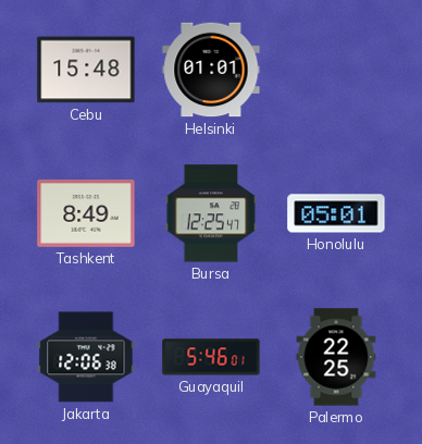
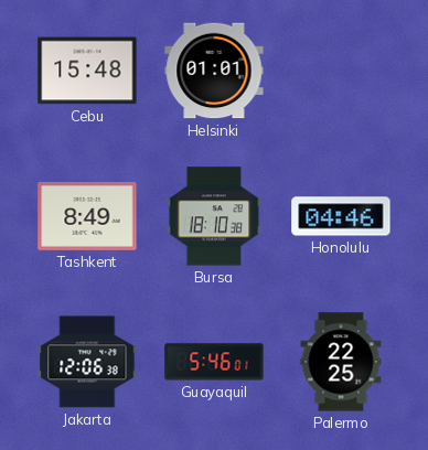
Bursa: 12:25 -> 18:10
Honolulu: 05:01 -> 04:46
